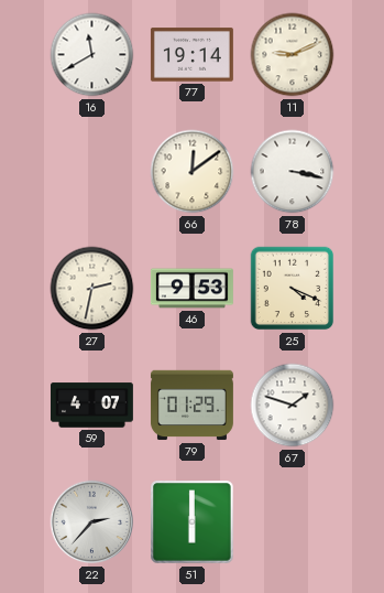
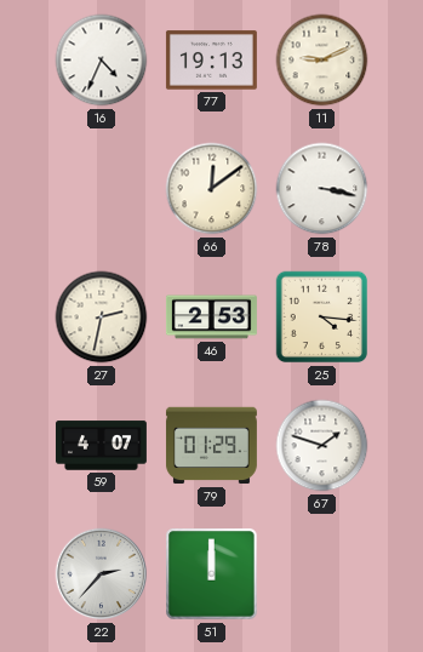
16: 11:40 -> 4:34
77: 19:14 -> 19:13
46: 9:53 -> 2:53
25: 4:19 -> 4:16
51: 6:00 -> 12:00
